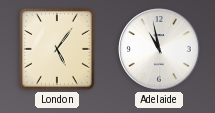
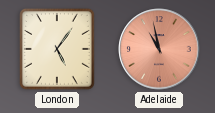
Adelaide dial: white -> salmon
